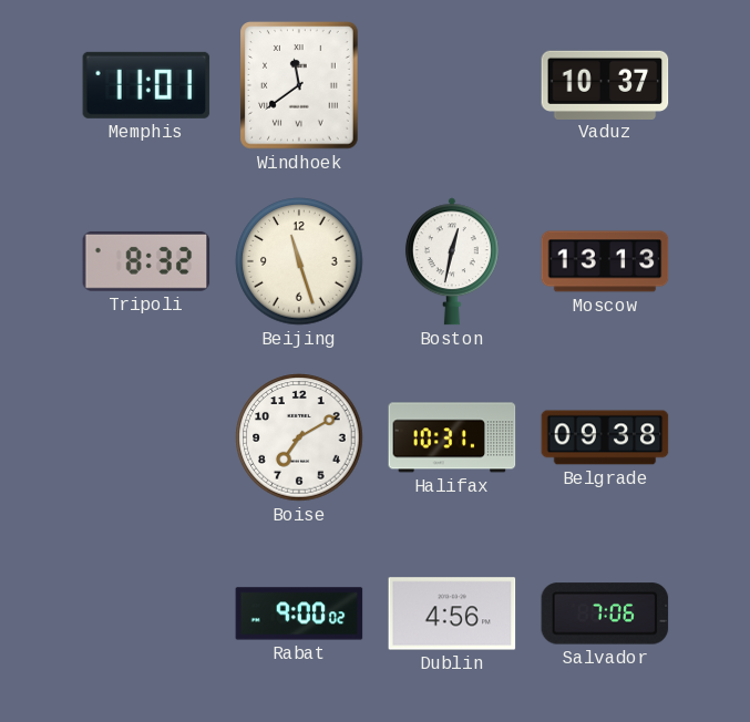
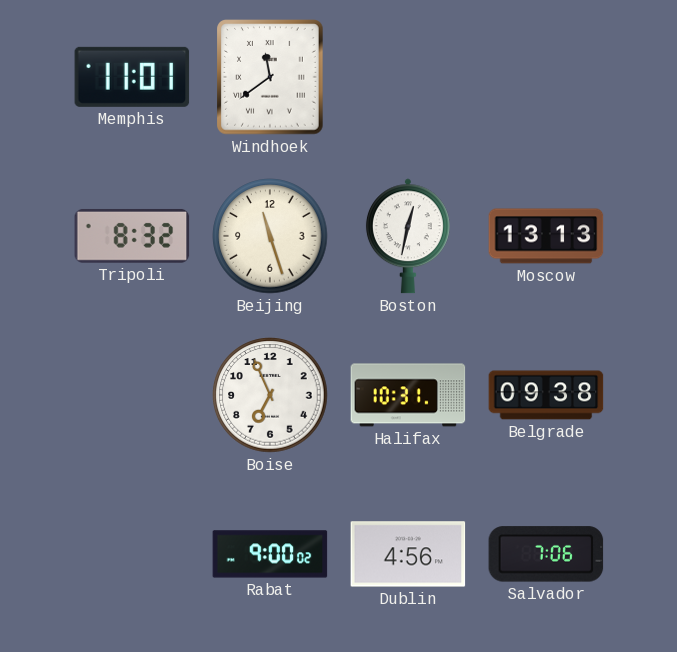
Vaduz: 10:37 -> none
Boise: 7:10 -> 6:56
